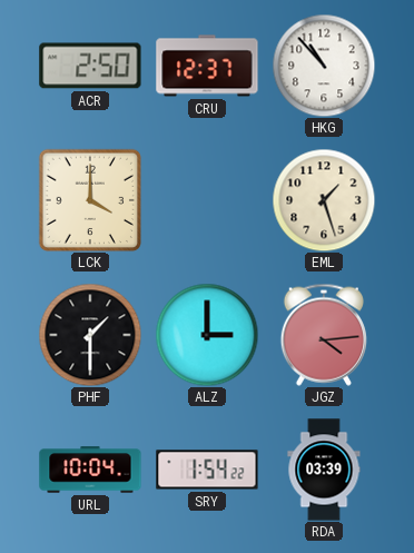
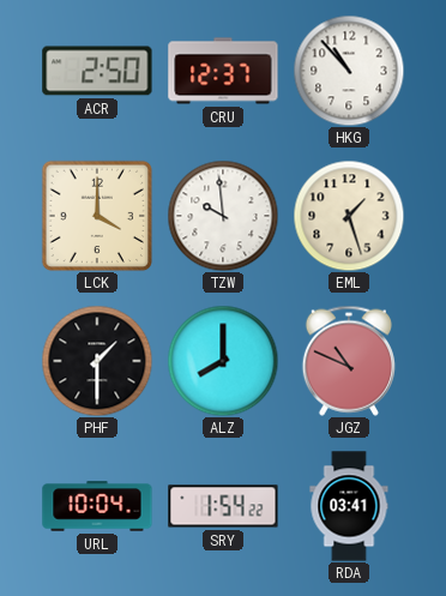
TZW: none -> 9:59
ALZ: 3:00 -> 8:00
JGZ: 4:14 -> 10:49
RDA: 03:39 -> 03:41
